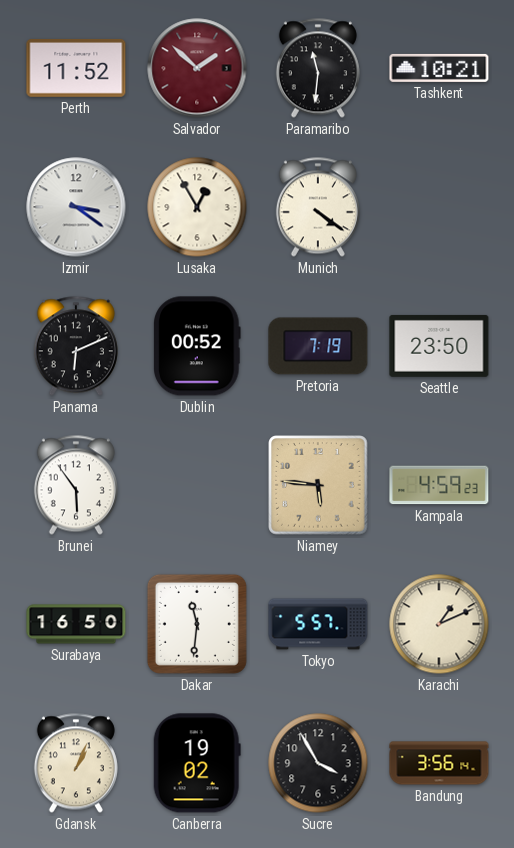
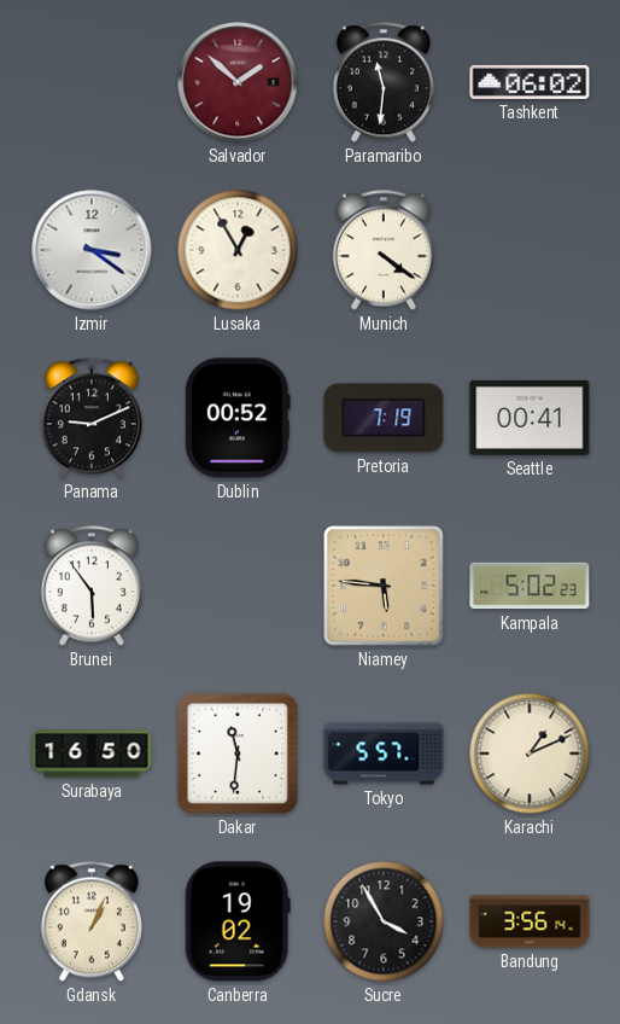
Perth: 11:52 -> none
Tashkent: 10:21 -> 06:02
Panama: 6:11 -> 9:11
Seattle: 23:50 -> 00:41
Kampala: 4:59 -> 5:02
